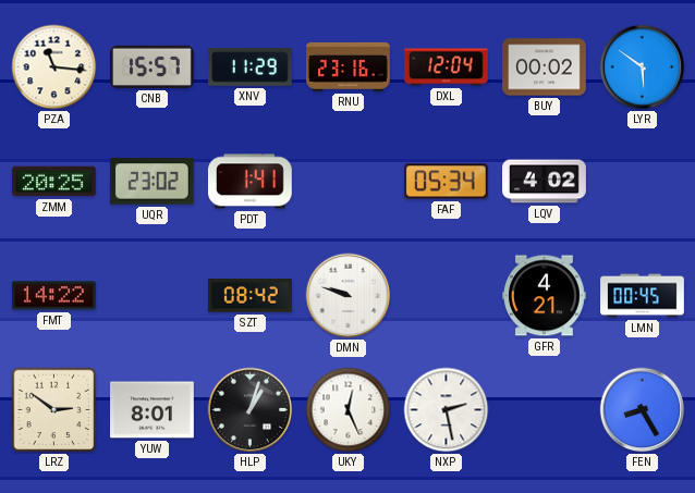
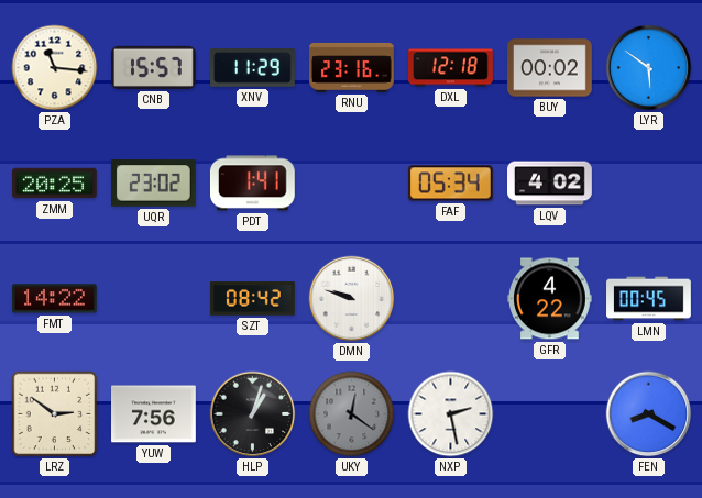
DXL: 12:04 -> 12:18
GFR: 4:21 -> 4:22
YUW: 8:01 -> 7:56
UKY: 12:26 -> 12:21
UKY dial: white -> grey
FEN: 8:25 -> 8:20
